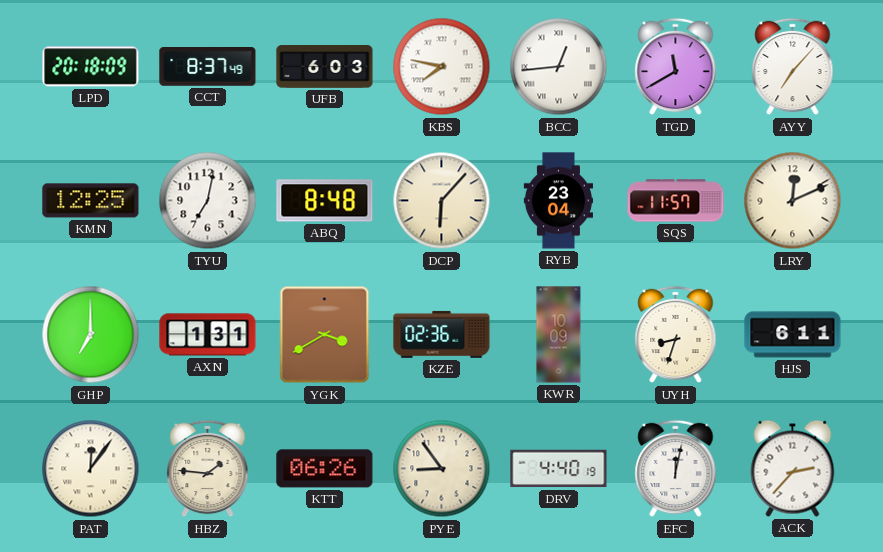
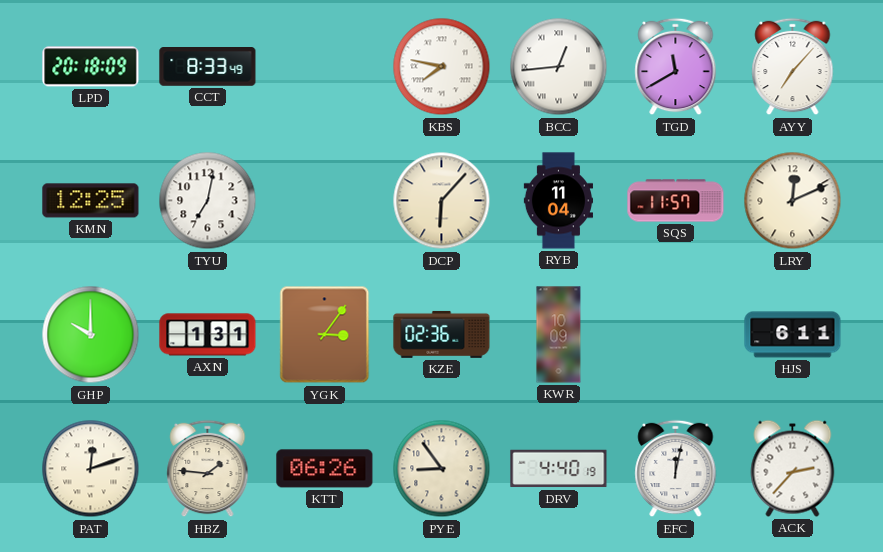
CCT: 8:37 -> 8:33
UFB: 6:03 -> none
ABQ: 8:48 -> none
RYB: 23:04 -> 11:04
GHP: 7:00 -> 10:00
YGK: 3:40 -> 3:06
UYH: 8:33 -> none
PAT: 12:06 -> 12:12
